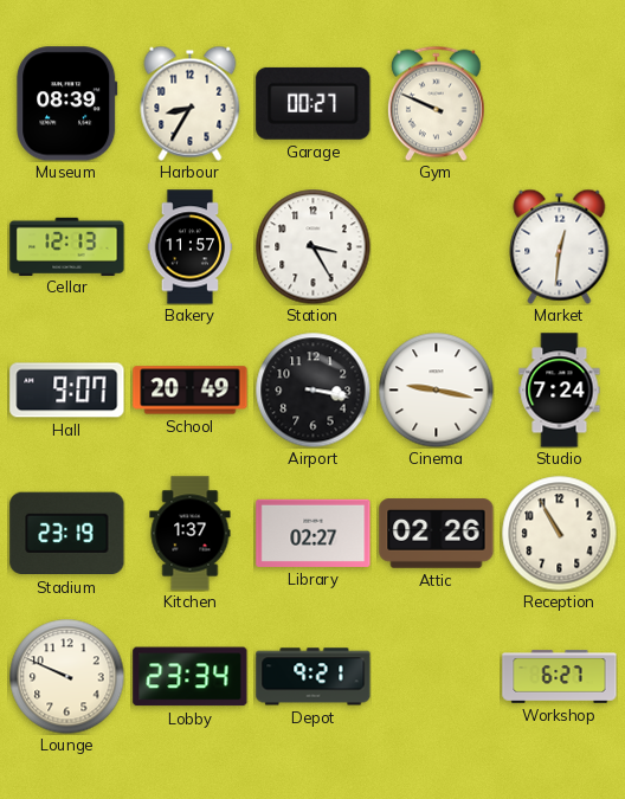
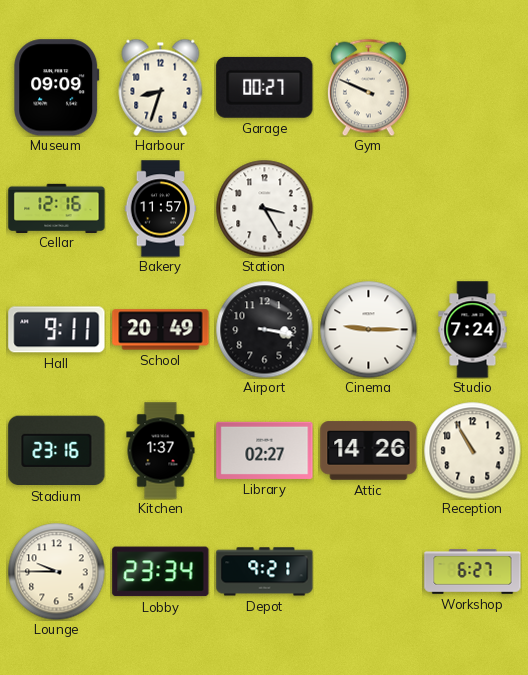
Museum: 08:39 -> 09:09
Harbour: 8:35 -> 8:33
Cellar: 12:13 -> 12:16
Market: 12:31 -> none
Hall: 9:07 -> 9:11
Cinema: 9:17 -> 9:15
Stadium: 23:19 -> 23:16
Attic: 02:26 -> 14:26
Lounge: 9:49 -> 9:45
